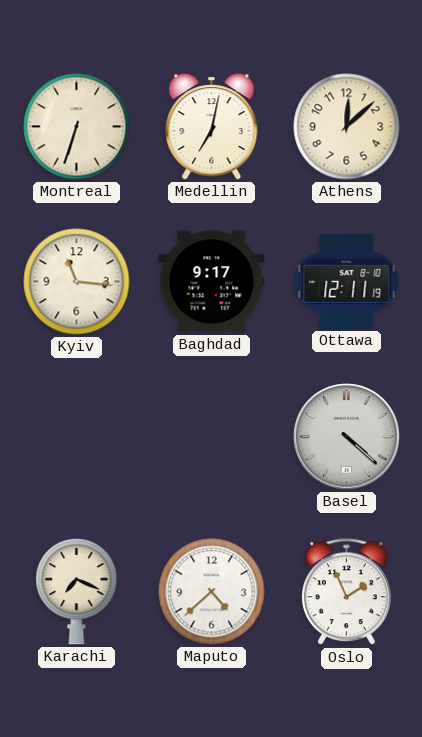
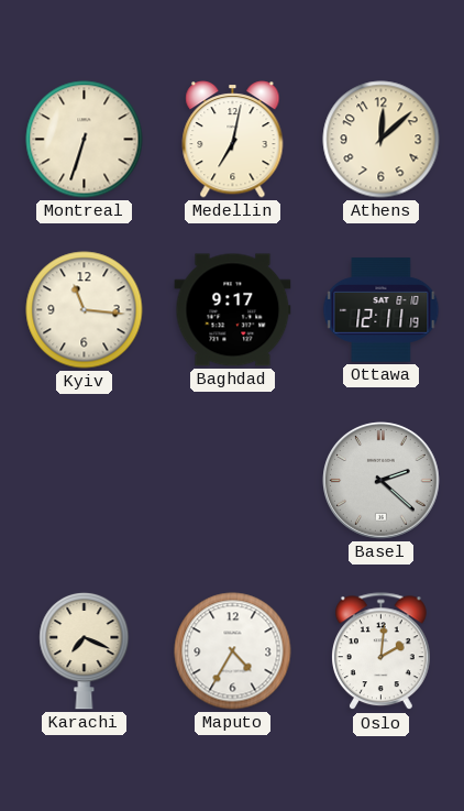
Basel: 4:22 -> 2:22
Maputo: 4:38 -> 4:35
Oslo: 1:56 -> 2:01
